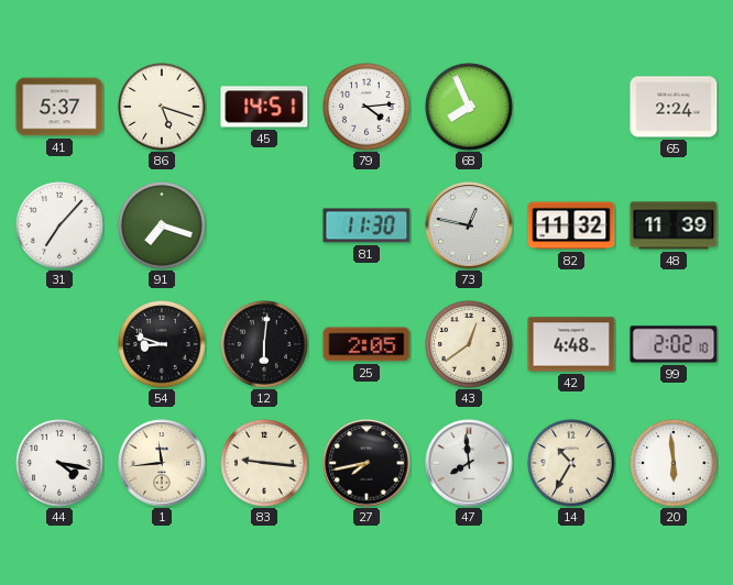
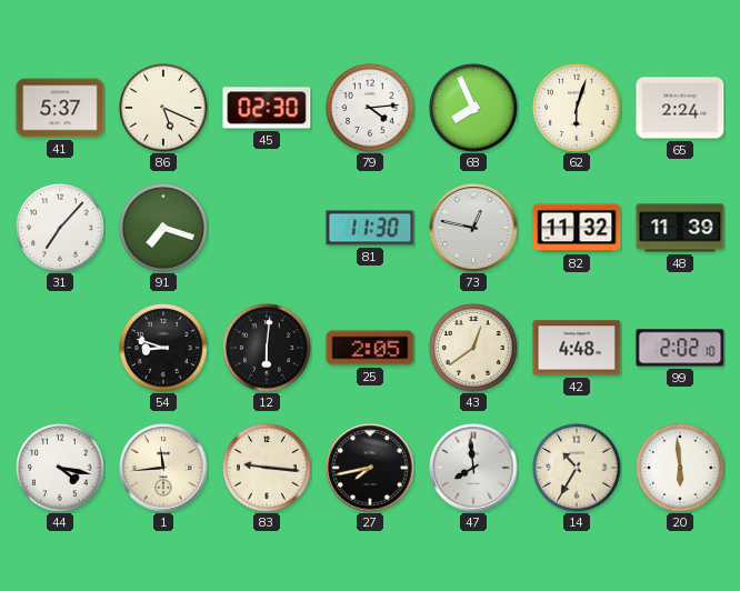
86: 5:18 -> 5:19
45: 14:51 -> 02:30
62: none -> 6:03
